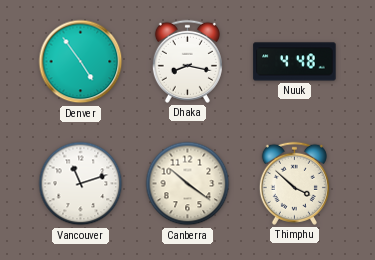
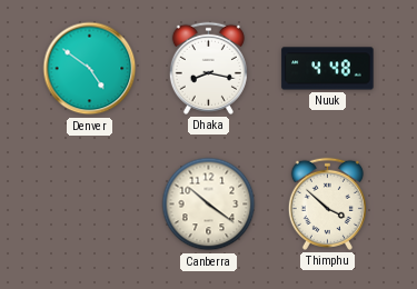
Denver: 4:54 -> 4:51
Vancouver: 11:12 -> none
